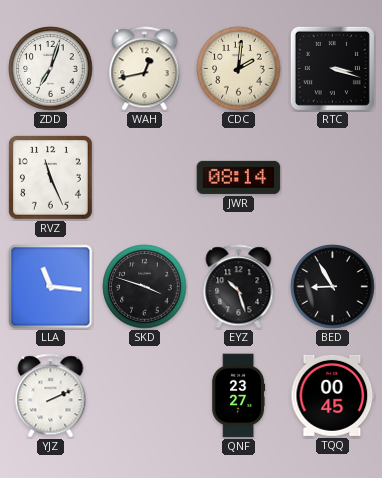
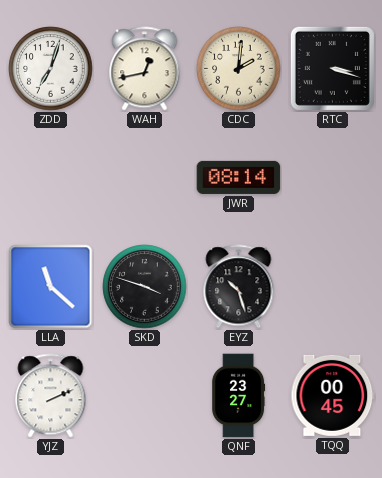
RVZ: 11:26 -> none
LLA: 11:16 -> 11:22
BED: 8:55 -> none
